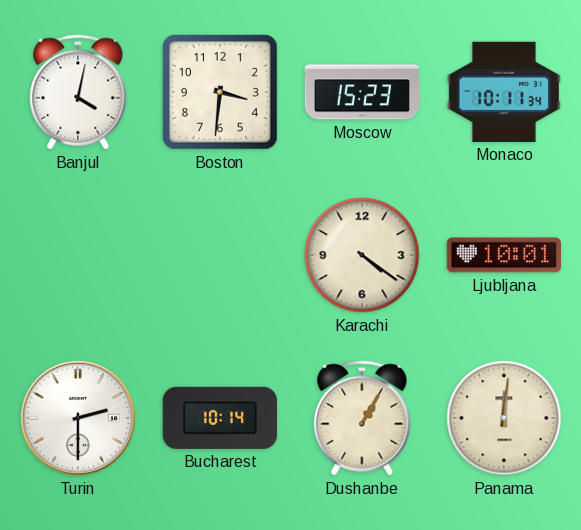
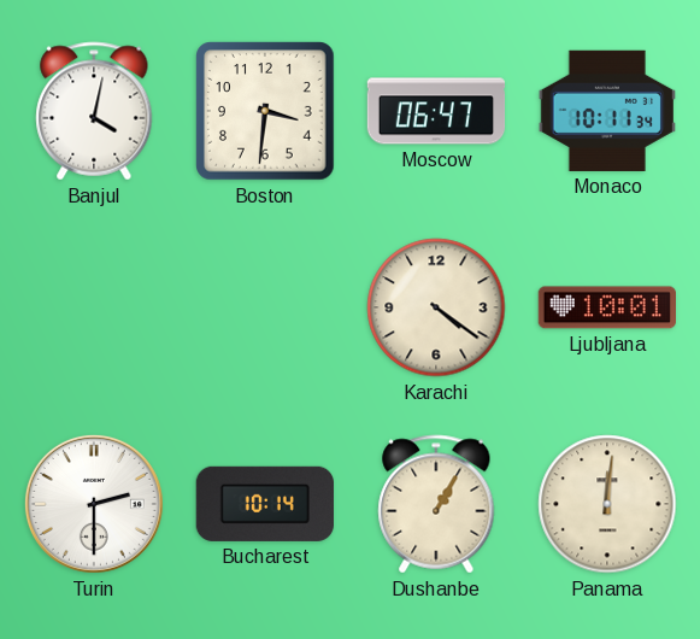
Moscow: 15:23 -> 06:47
